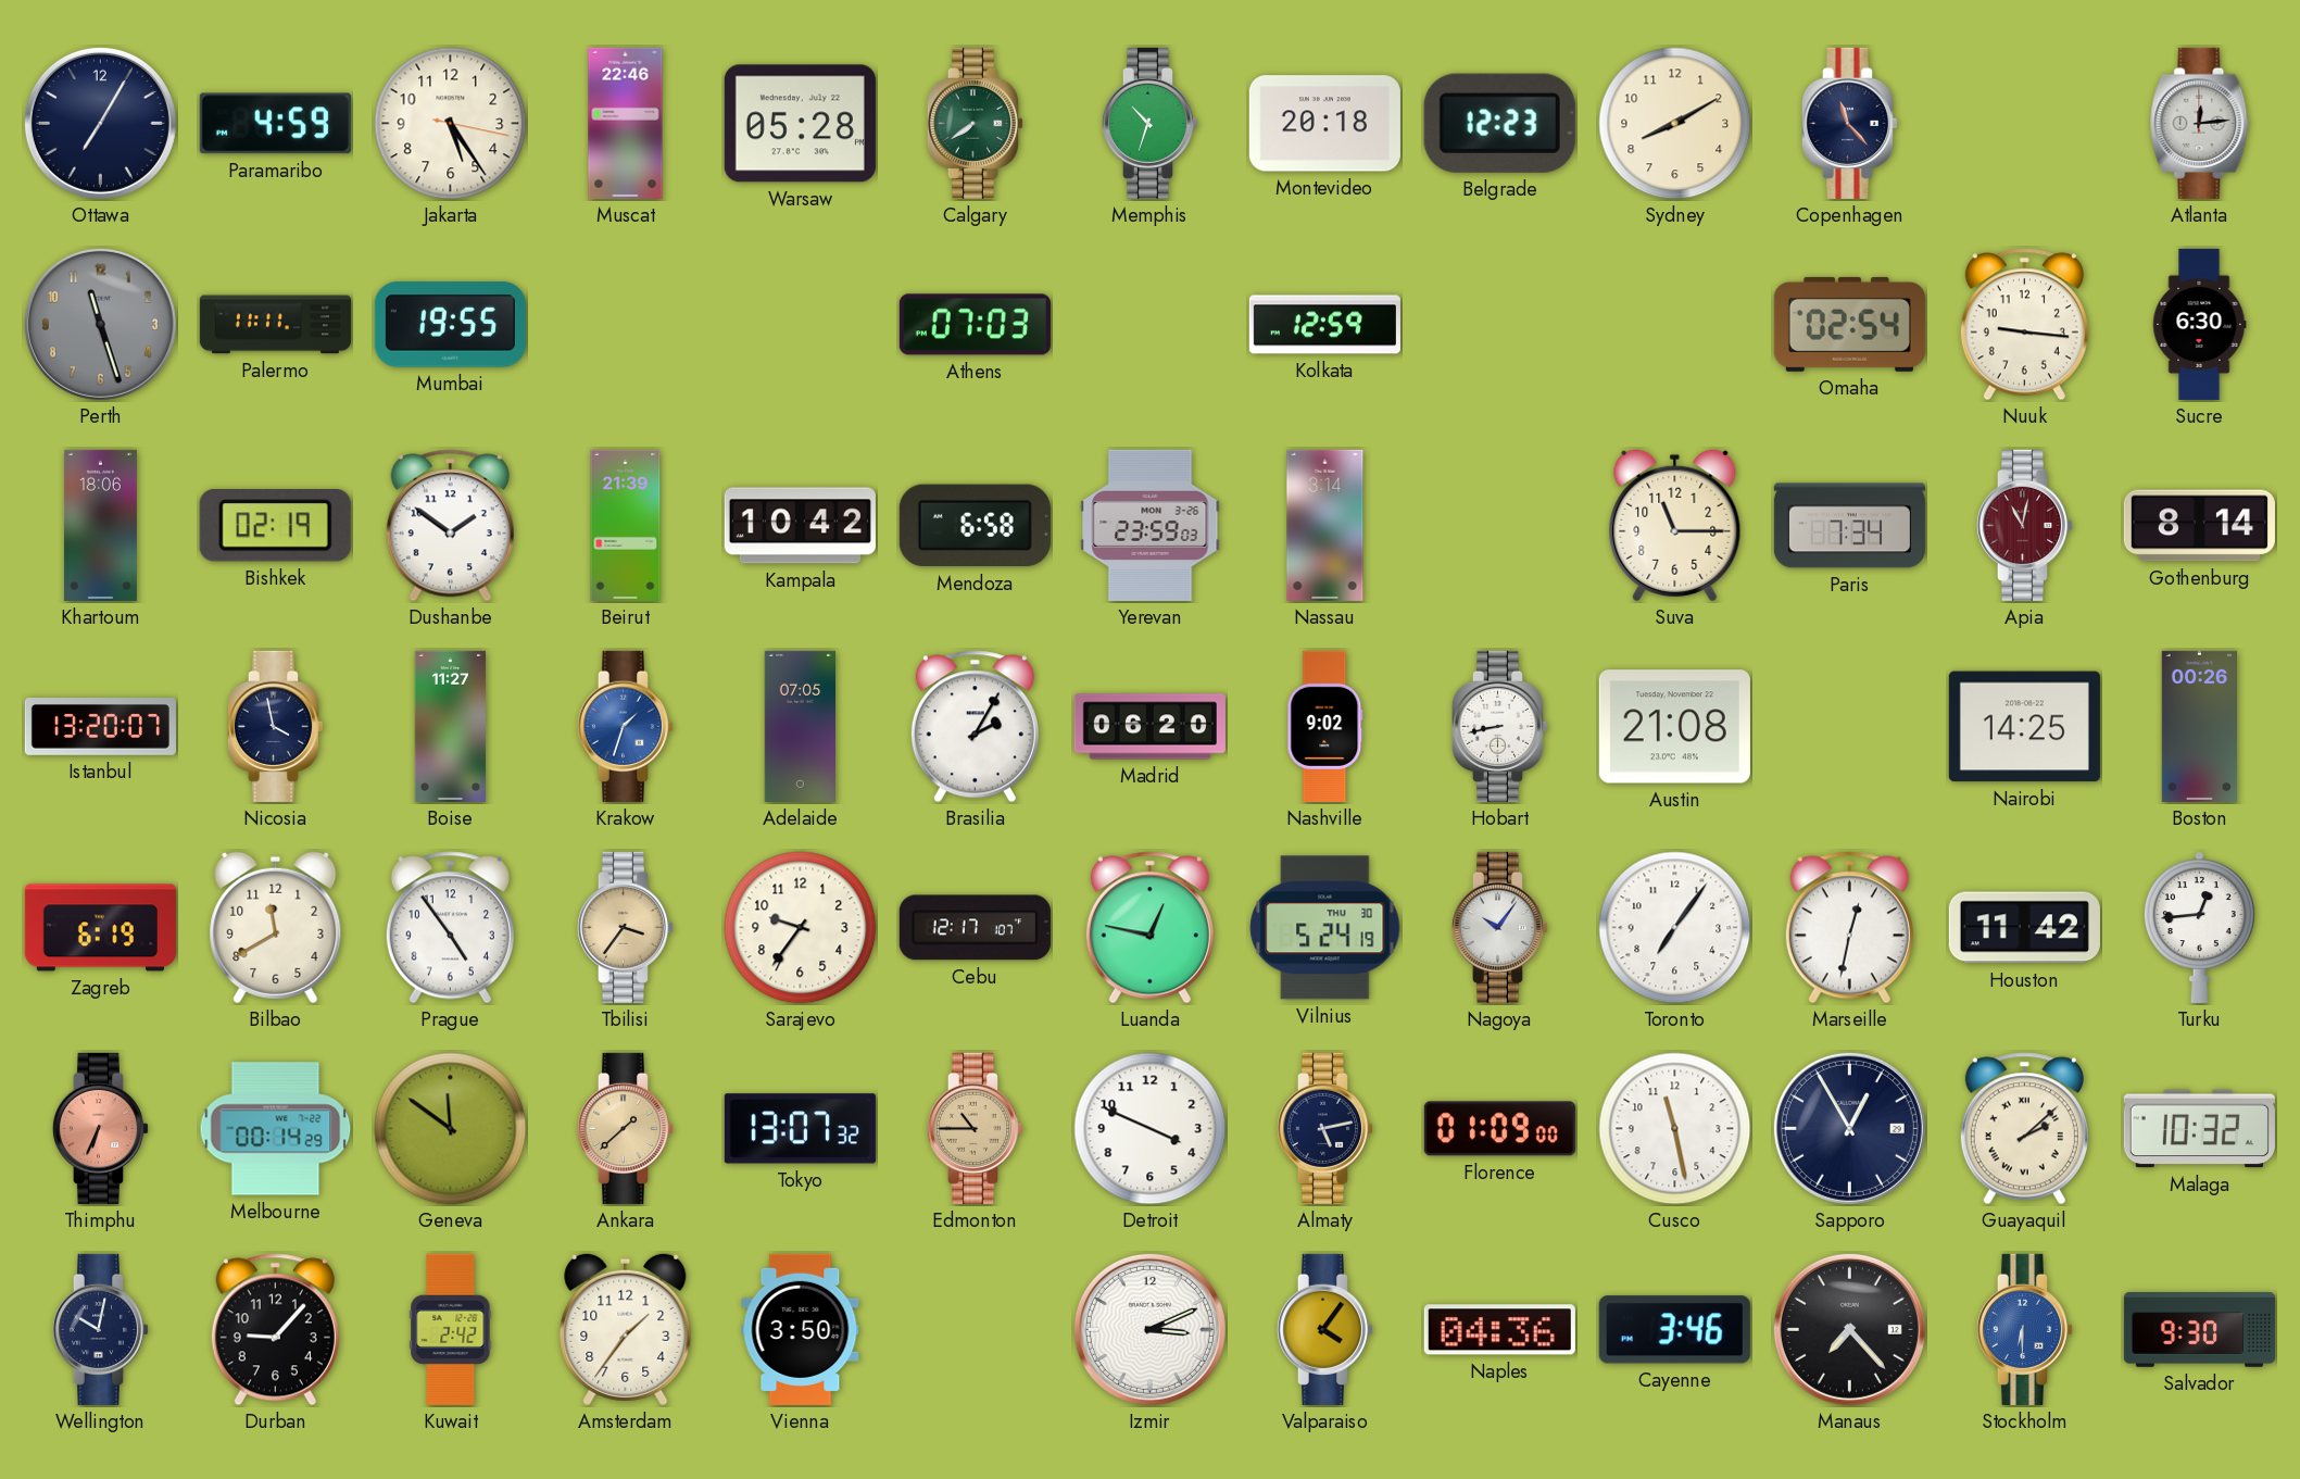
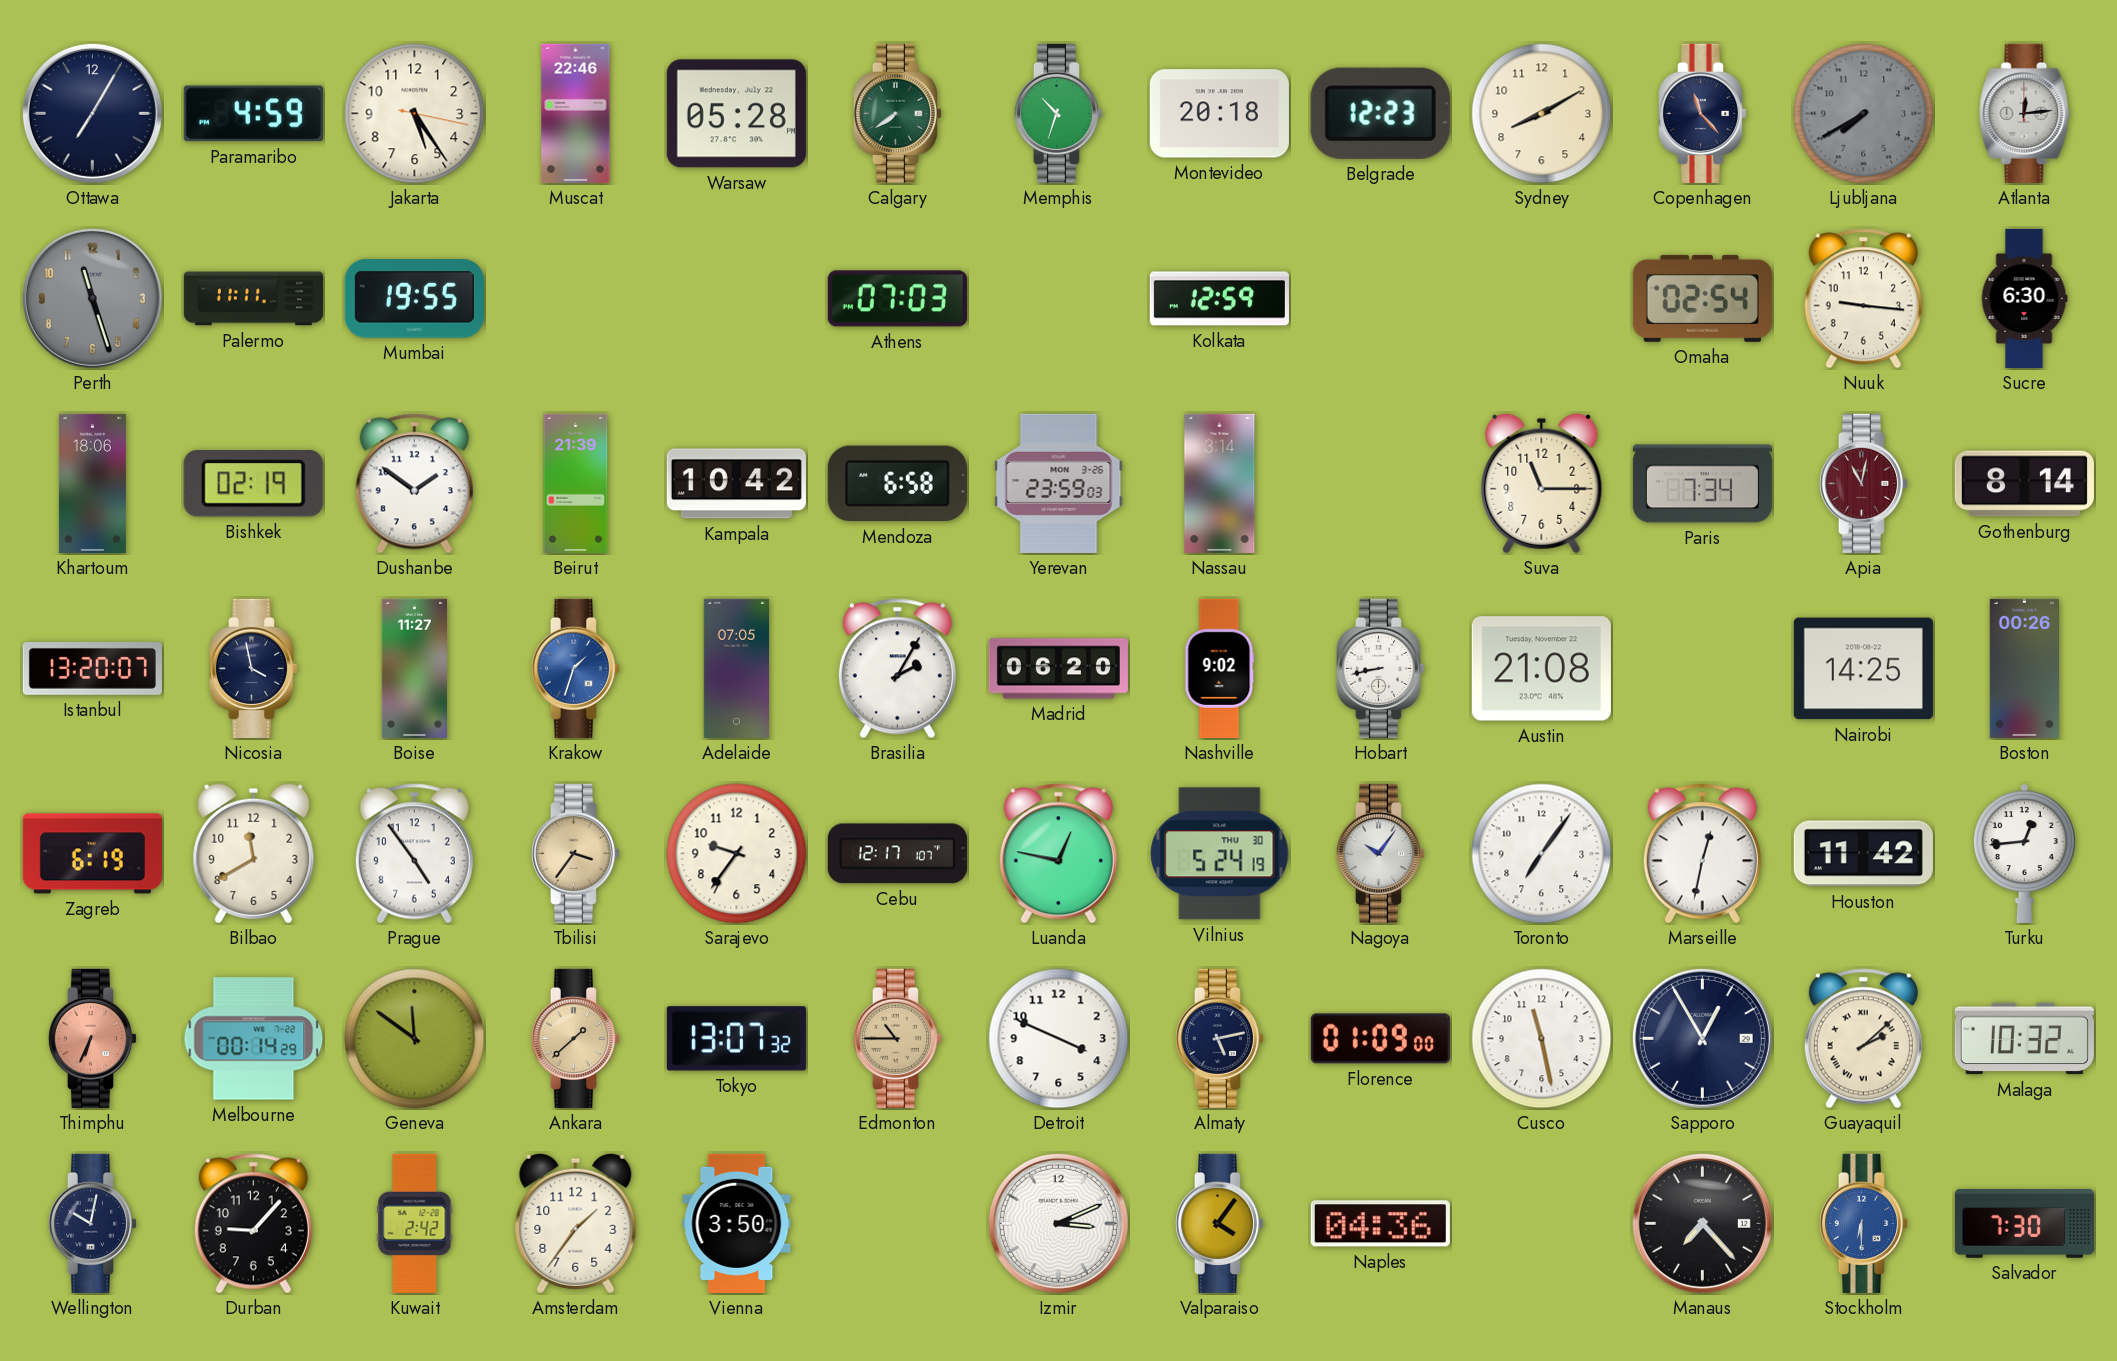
Ljubljana: none -> 7:40
Cayenne: 3:46 -> none
Salvador: 9:30 -> 7:30
